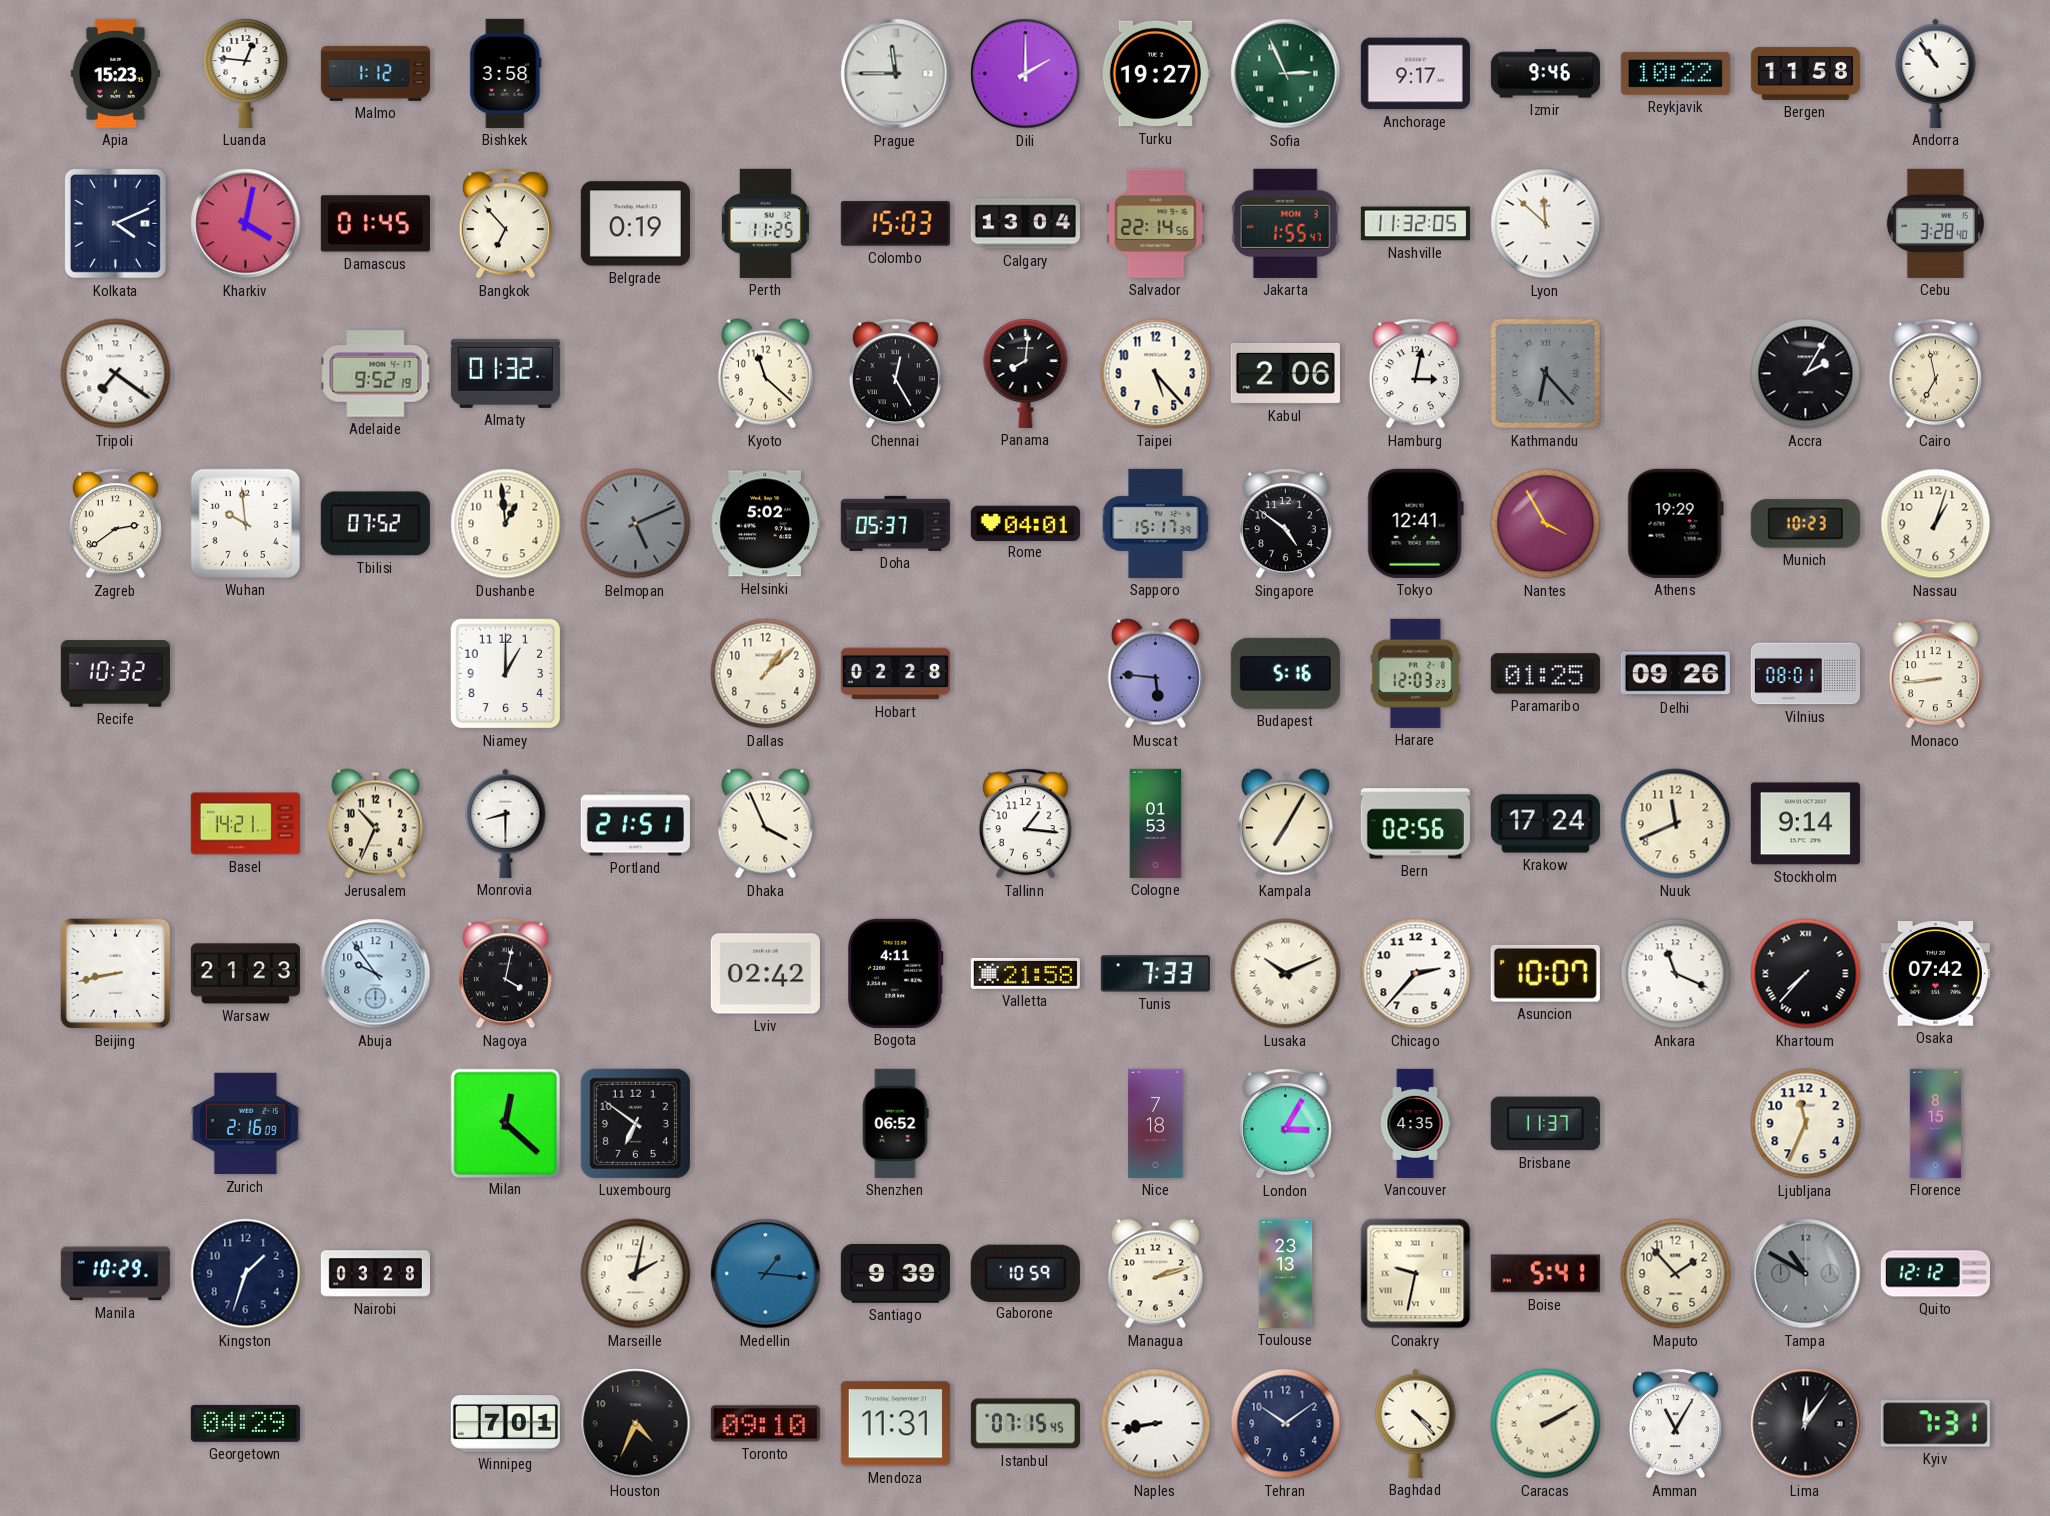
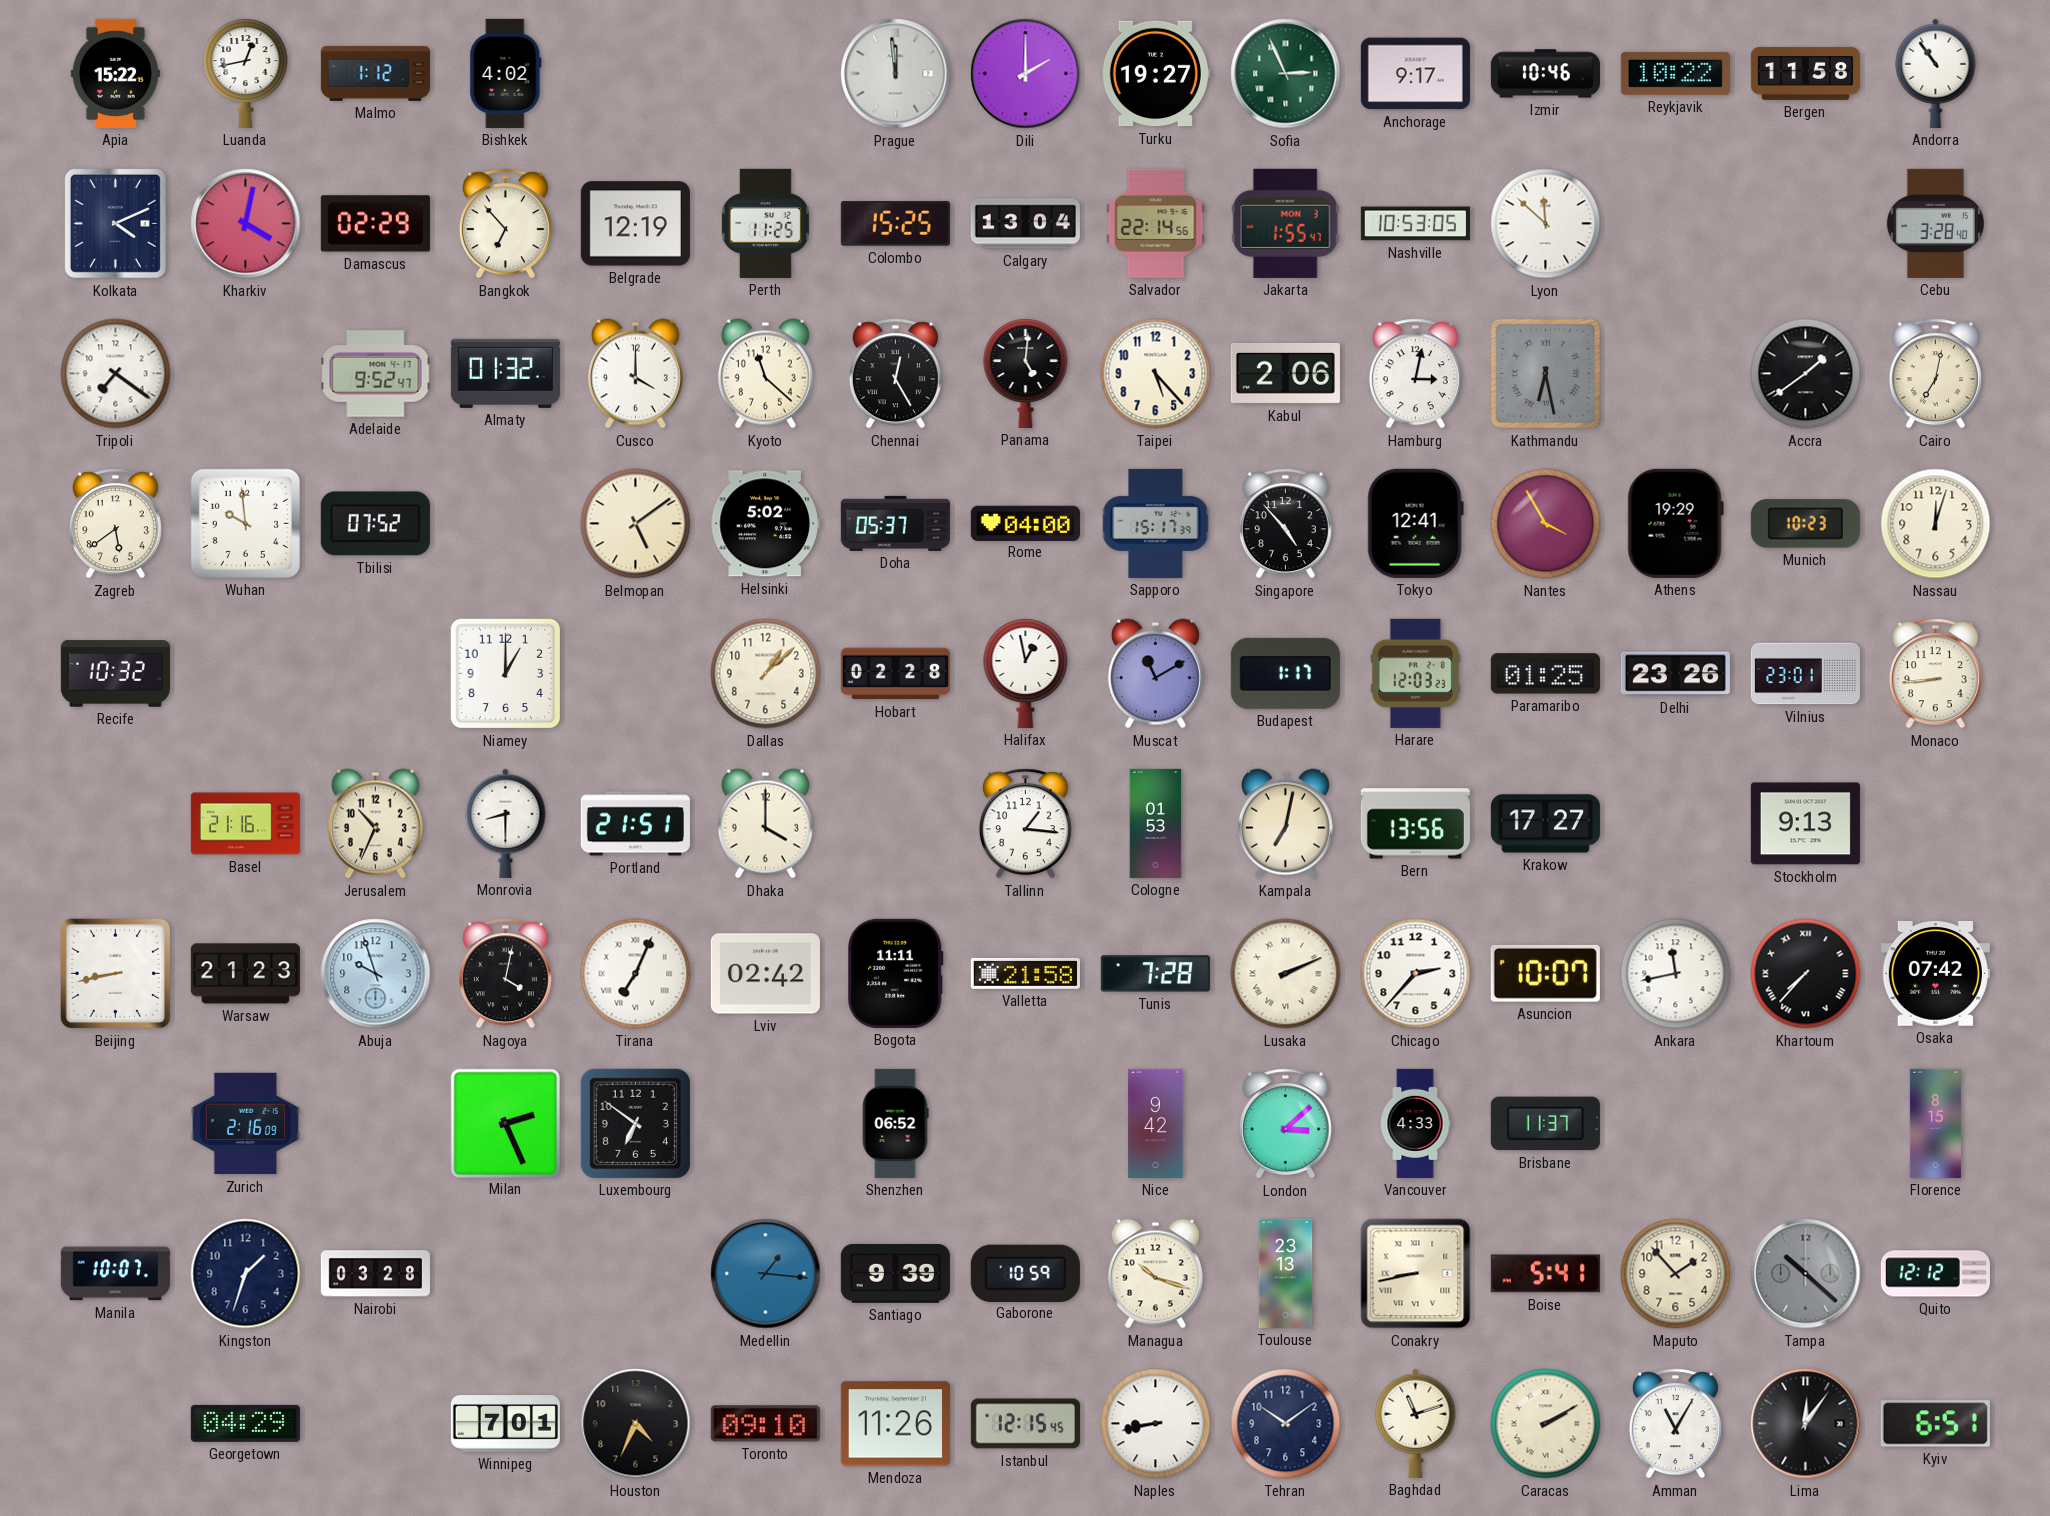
Apia: 15:23 -> 15:22
Luanda: 12:46 -> 12:43
Bishkek: 3:58 -> 4:02
Prague: 11:45 -> 11:59
Izmir: 9:46 -> 10:46
Damascus: 01:45 -> 02:29
Belgrade: 0:19 -> 12:19
Colombo: 15:03 -> 15:25
Nashville: 11:32 -> 10:53
Adelaide: 9:52:19 -> 9:52:47
Cusco: none -> 4:00
Panama: 8:01 -> 5:01
Kathmandu: 6:23 -> 6:28
Accra: 2:05 -> 1:39
Cairo: 6:58 -> 7:02
Zagreb: 2:39 -> 5:39
Dushanbe: 12:59 -> none
Belmopan: 5:11 -> 5:09
Belmopan dial: grey -> cream
Rome: 04:01 -> 04:00
Singapore: 4:51 -> 4:53
Nassau: 1:03 -> 12:03
Halifax: none -> 12:58
Muscat: 5:46 -> 11:10
Budapest: 5:16 -> 1:17
Delhi: 09:26 -> 23:26
Vilnius: 08:01 -> 23:01
Basel: 14:21 -> 21:16
Dhaka: 3:56 -> 4:00
Kampala: 7:05 -> 7:02
Bern: 02:56 -> 13:56
Krakow: 17:24 -> 17:27
Nuuk: 11:41 -> none
Stockholm: 9:14 -> 9:13
Abuja: 9:54 -> 9:57
Tirana: none -> 7:04
Bogota: 4:11 -> 11:11
Tunis: 7:33 -> 7:28
Lusaka: 10:11 -> 2:11
Ankara: 11:19 -> 11:43
Milan: 12:22 -> 2:26
Nice: 7:18 -> 9:42
London: 3:05 -> 3:08
Vancouver: 4:35 -> 4:33
Ljubljana: 11:34 -> none
Manila: 10:29 -> 10:07
Marseille: 2:02 -> none
Managua: 2:12 -> 10:18
Conakry: 9:32 -> 8:43
Tampa: 10:50 -> 10:22
Mendoza: 11:31 -> 11:26
Istanbul: 07:15 -> 12:15
Baghdad: 4:23 -> 11:12
Kyiv: 7:31 -> 6:51
